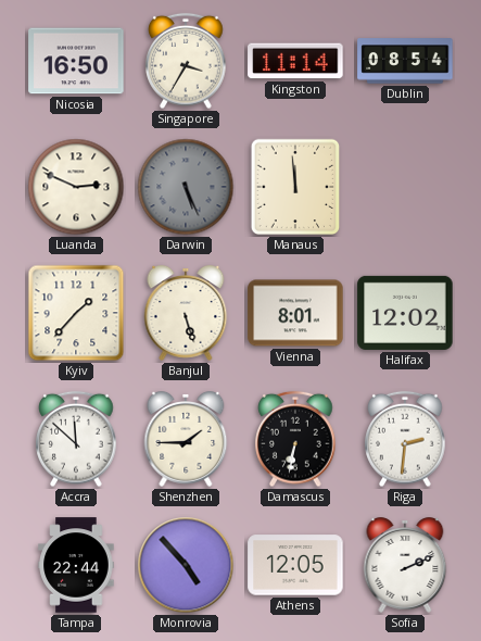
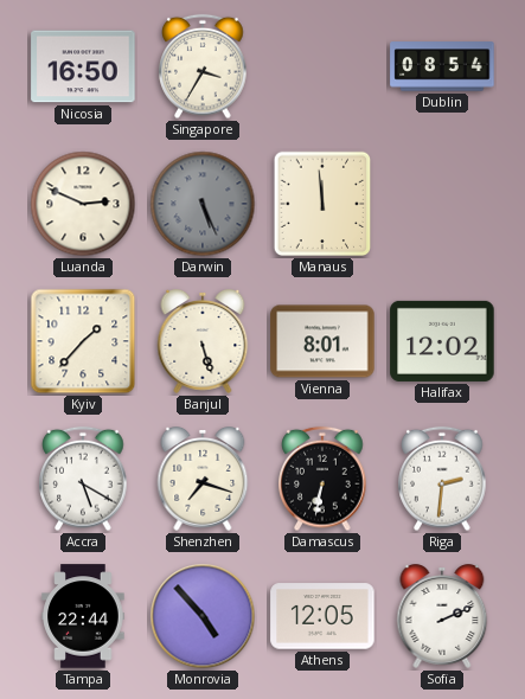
Kingston: 11:14 -> none
Accra: 11:52 -> 5:20
Shenzhen: 1:45 -> 7:18
